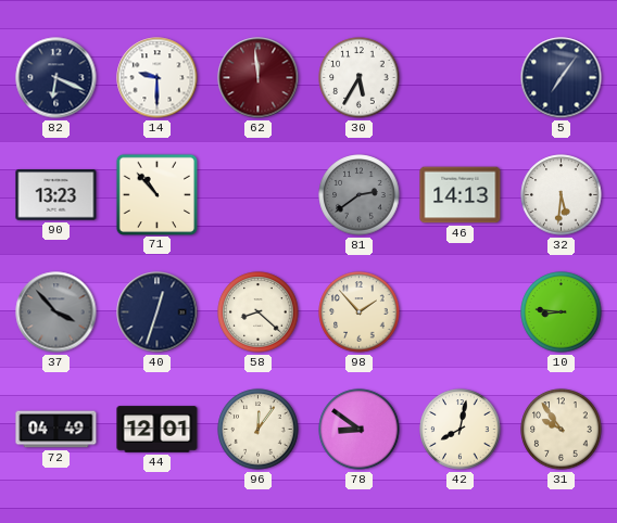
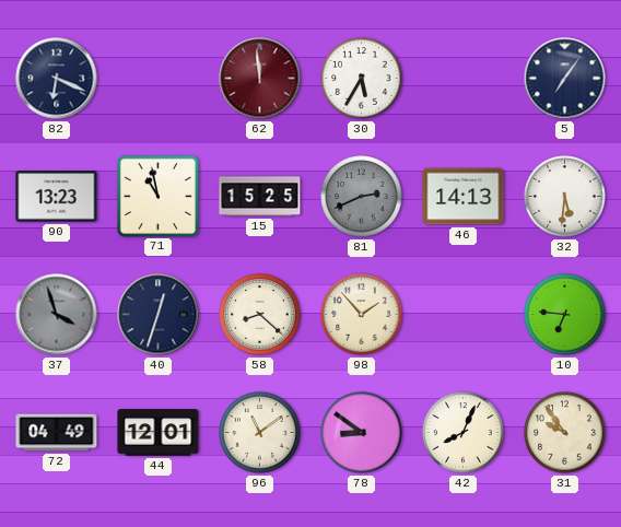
14: 9:30 -> none
71: 10:53 -> 10:58
15: none -> 15:25
81: 2:39 -> 2:41
37: 3:53 -> 3:57
10: 8:46 -> 6:46
96: 12:06 -> 11:09
42: 8:02 -> 8:04
